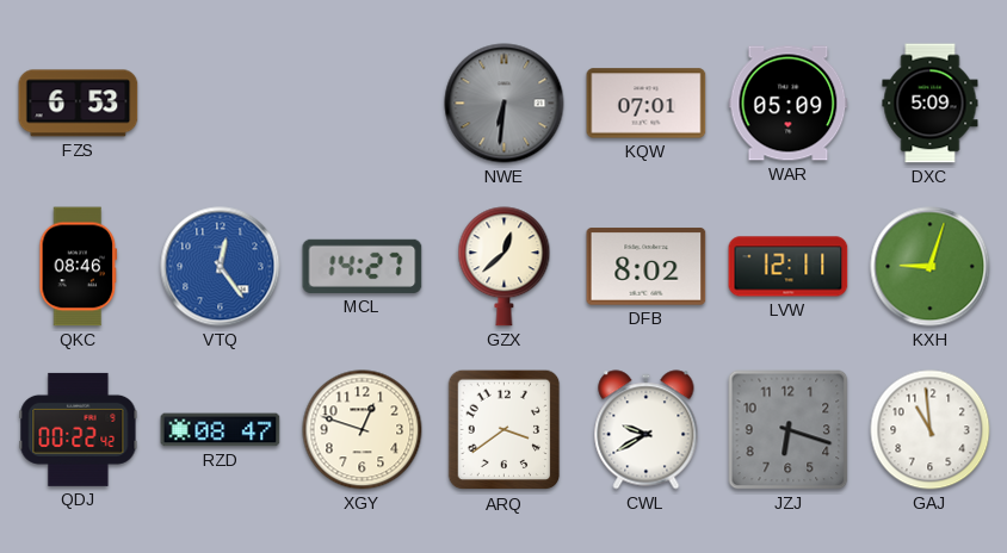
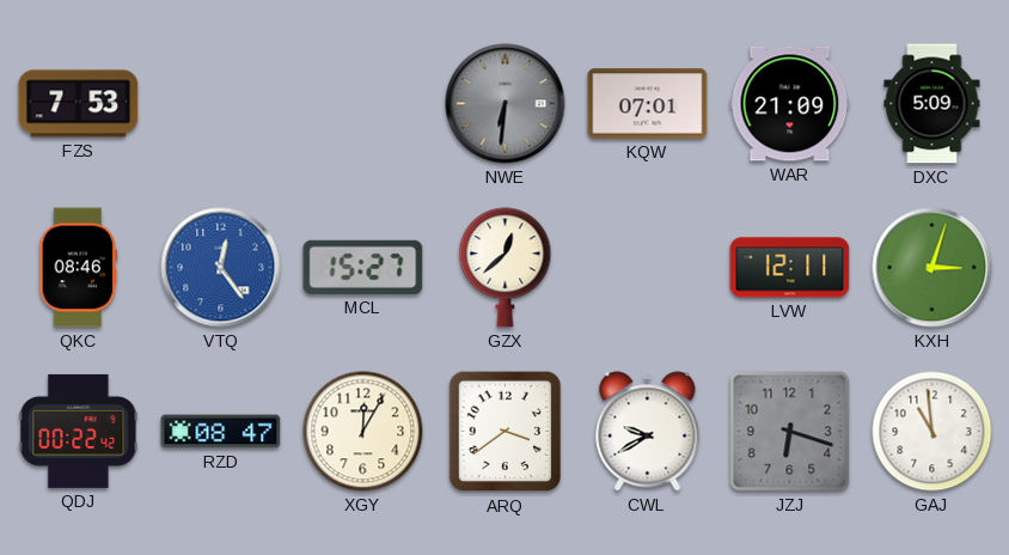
FZS: 6:53 -> 7:53
WAR: 05:09 -> 21:09
MCL: 14:27 -> 15:27
DFB: 8:02 -> none
KXH: 9:03 -> 3:03
XGY: 12:48 -> 12:05
